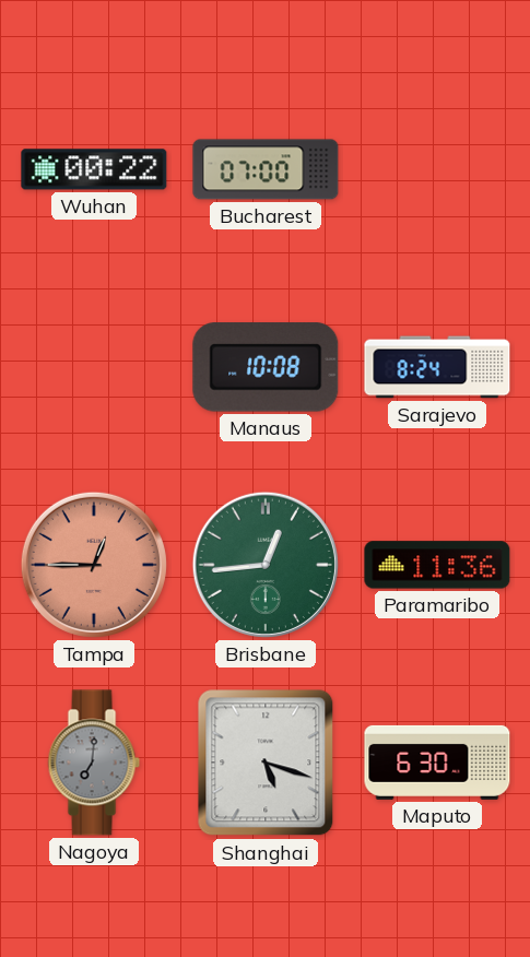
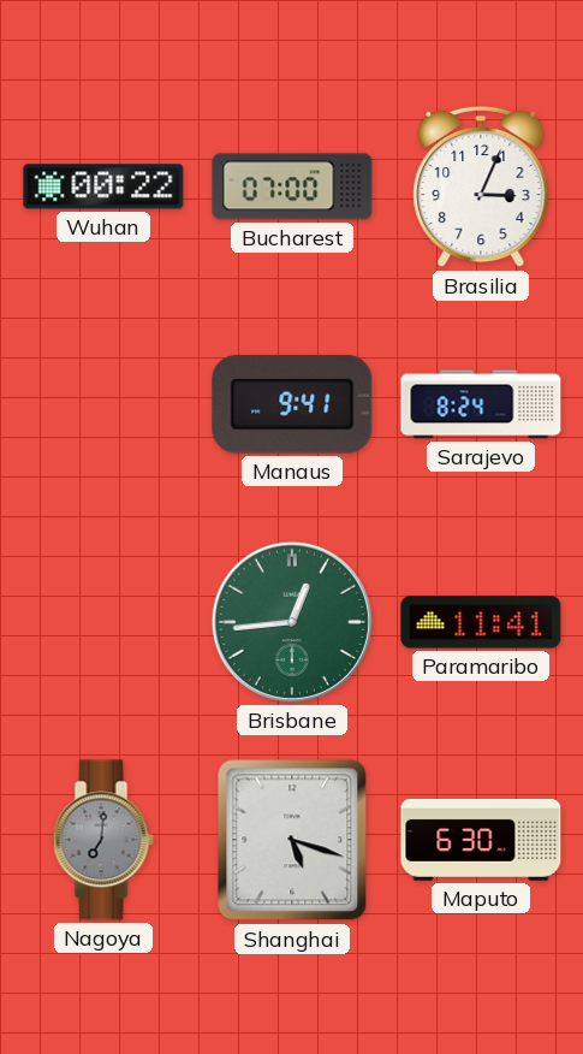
Brasilia: none -> 3:04
Manaus: 10:08 -> 9:41
Tampa: 12:45 -> none
Paramaribo: 11:36 -> 11:41
